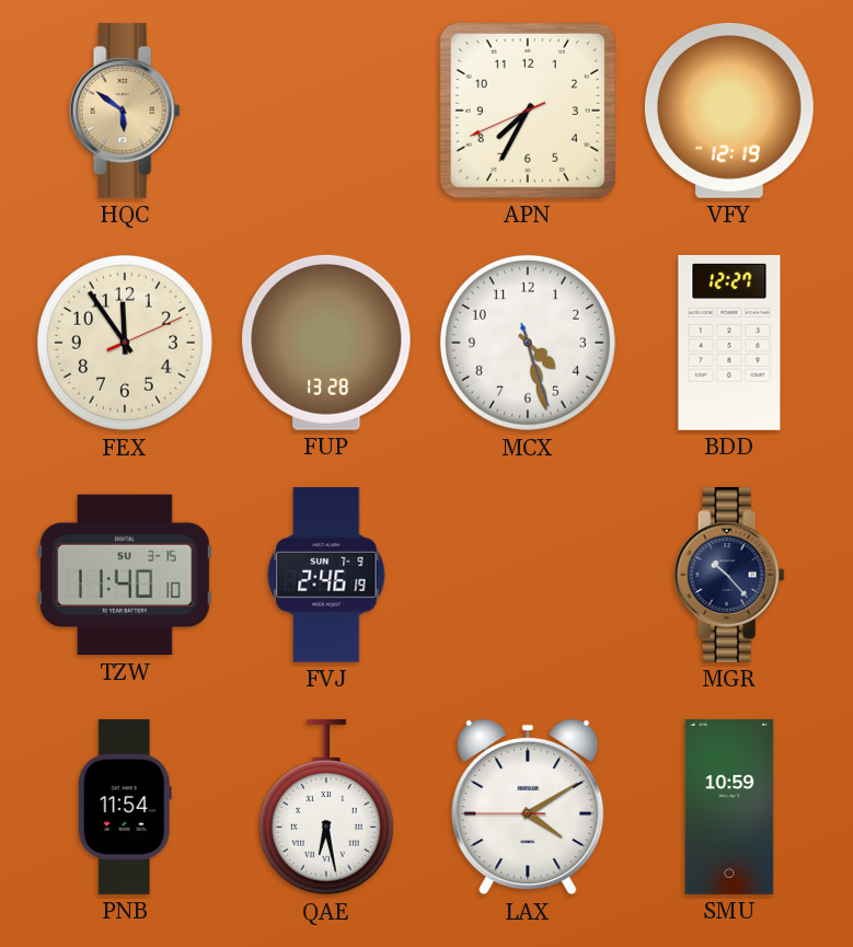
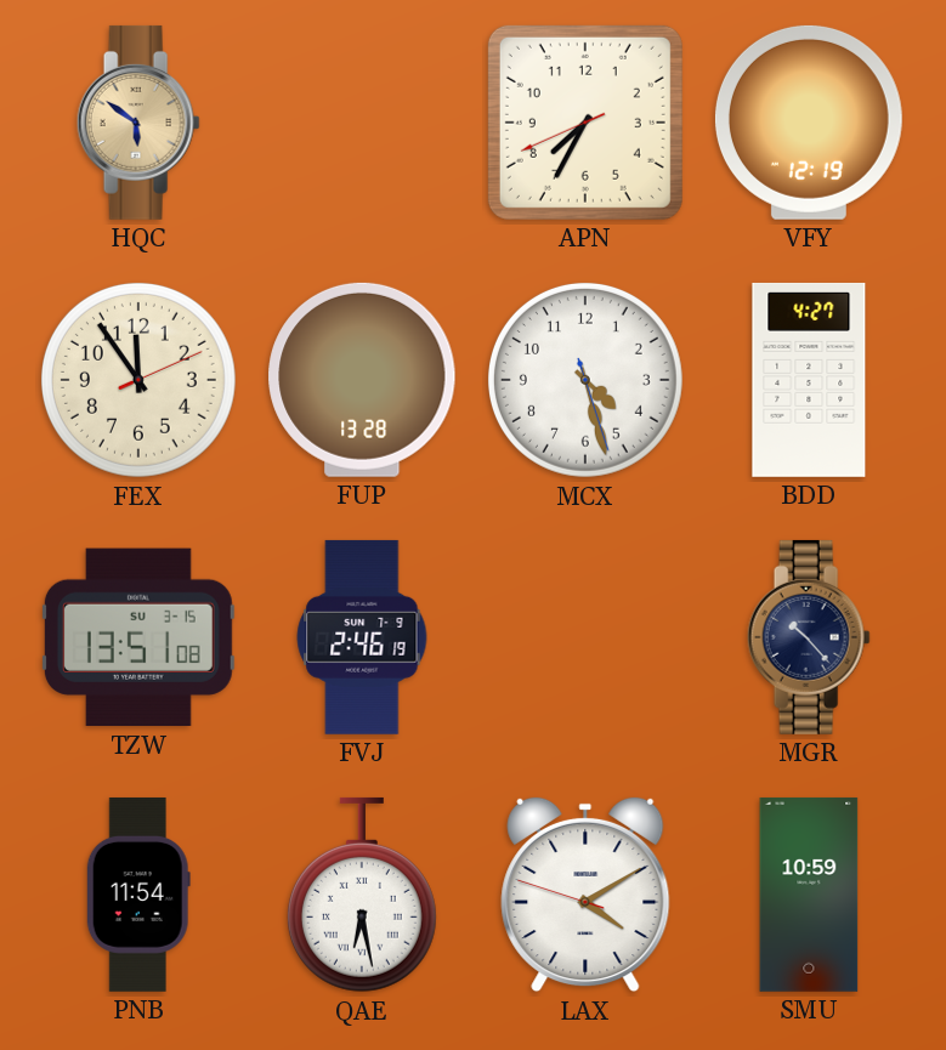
BDD: 12:27 -> 4:27
TZW: 11:40 -> 13:51
LAX: 4:09:45 -> 4:09:48
